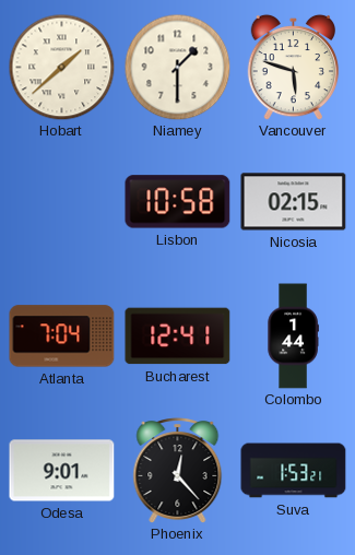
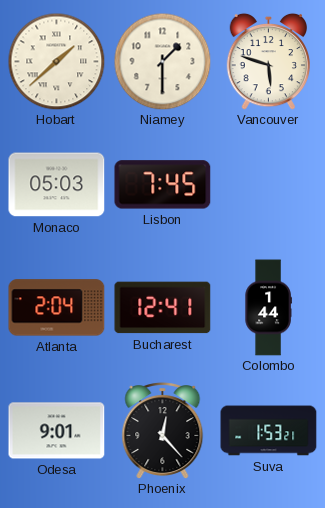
Monaco: none -> 05:03
Lisbon: 10:58 -> 7:45
Nicosia: 02:15 -> none
Atlanta: 7:04 -> 2:04
